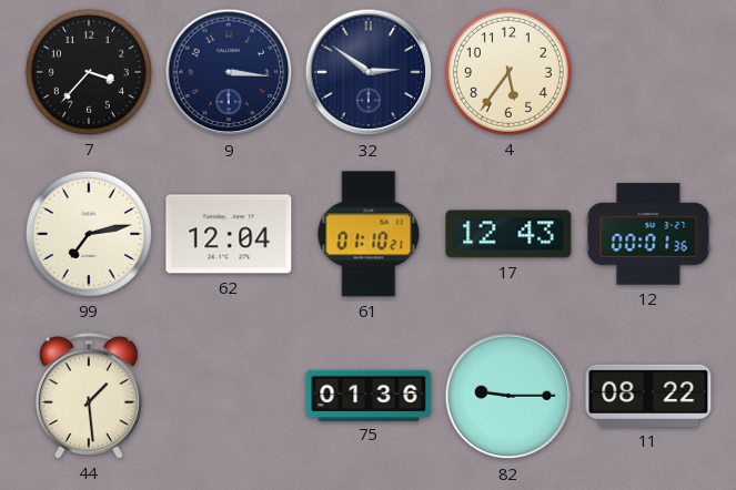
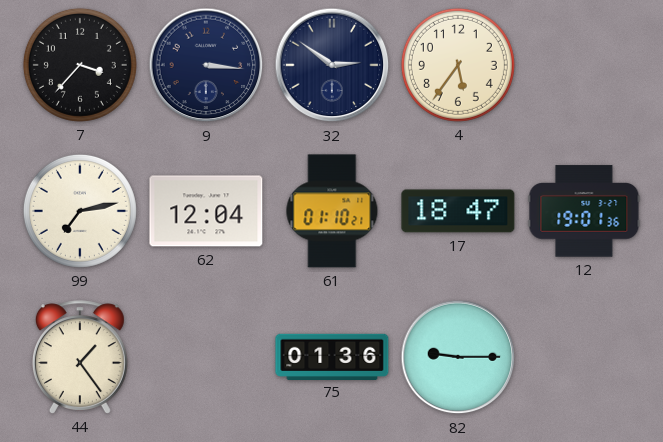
17: 12:43 -> 18:47
12: 00:01 -> 19:01
44: 1:29 -> 1:24
11: 08:22 -> none
